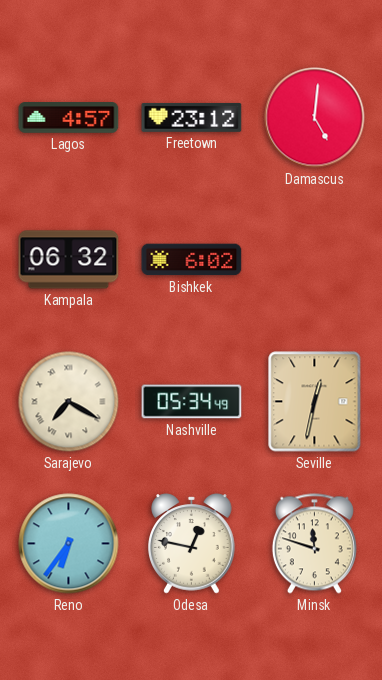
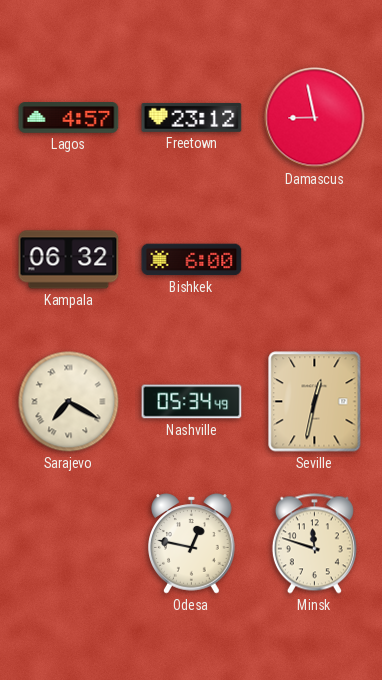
Damascus: 5:01 -> 8:58
Bishkek: 6:02 -> 6:00
Reno: 6:36 -> none
